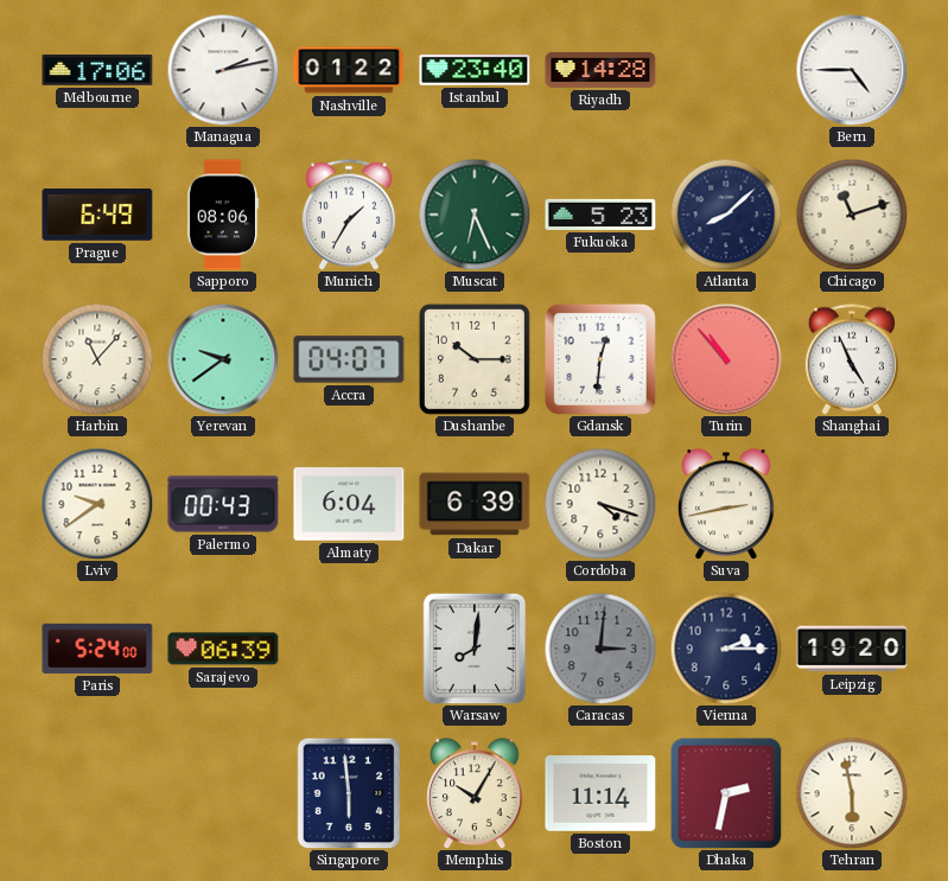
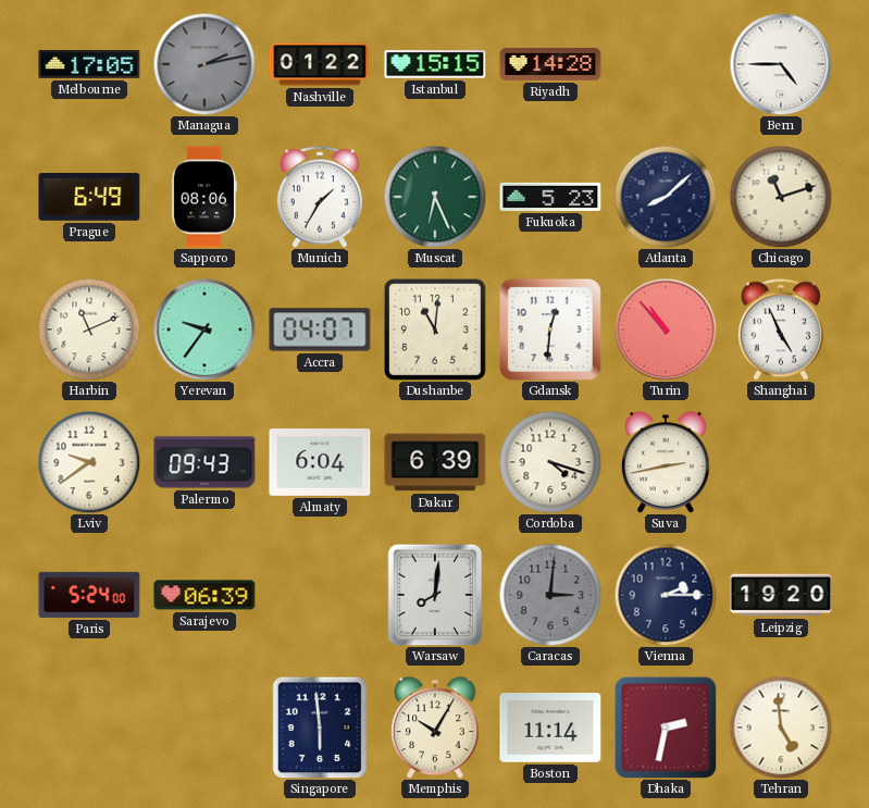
Melbourne: 17:06 -> 17:05
Managua dial: white -> grey
Istanbul: 23:40 -> 15:15
Harbin: 11:07 -> 11:11
Yerevan: 9:39 -> 9:36
Dushanbe: 10:15 -> 11:01
Palermo: 00:43 -> 09:43
Tehran: 5:58 -> 4:59
